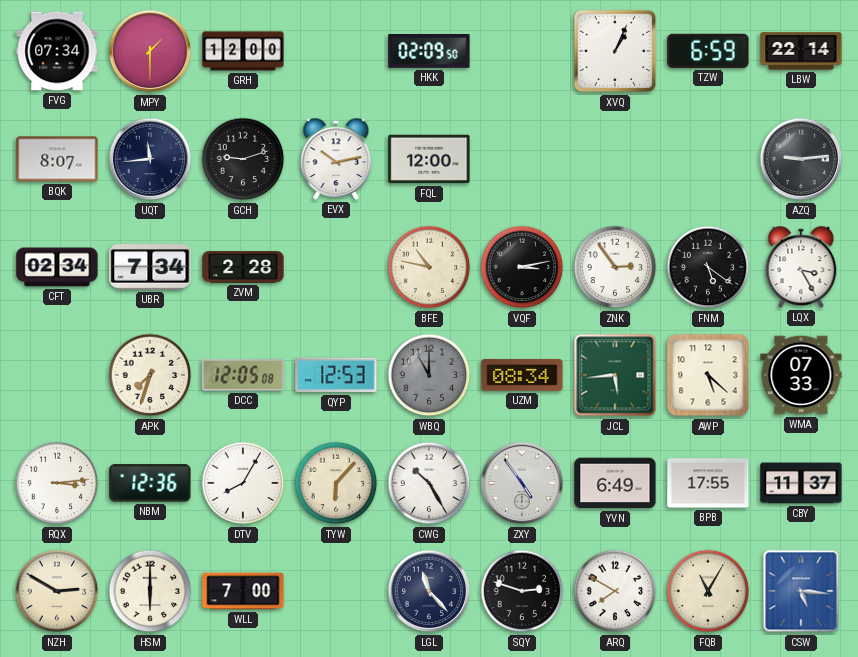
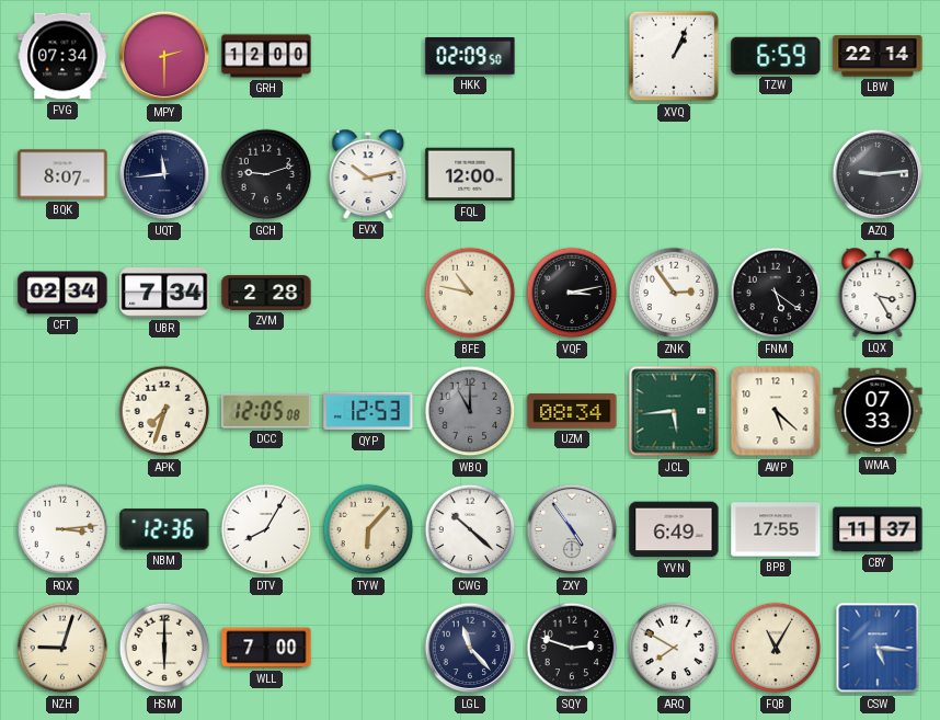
MPY: 1:30 -> 2:30
CWG: 10:25 -> 10:22
NZH: 2:50 -> 9:03
